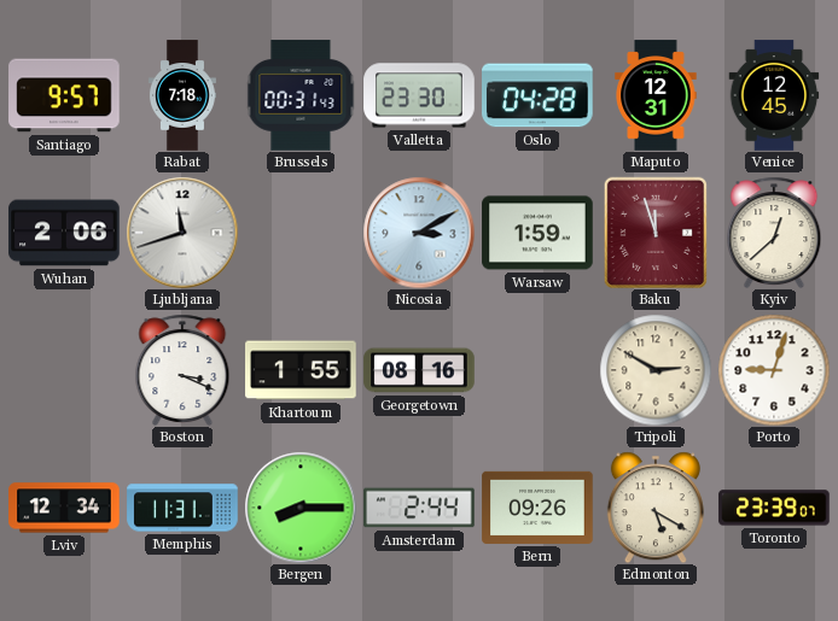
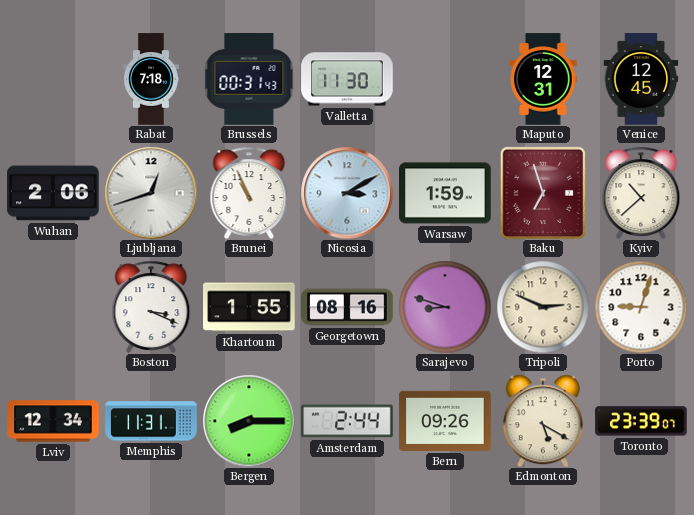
Santiago: 9:57 -> none
Valletta: 23:30 -> 11:30
Oslo: 04:28 -> none
Ljubljana: 11:42 -> 12:42
Brunei: none -> 10:56
Baku: 11:57 -> 6:57
Kyiv: 12:38 -> 10:38
Sarajevo: none -> 8:48
Tripoli: 2:50 -> 2:49
